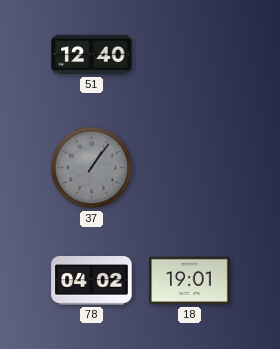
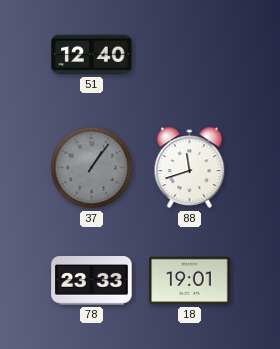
88: none -> 11:42
78: 04:02 -> 23:33
